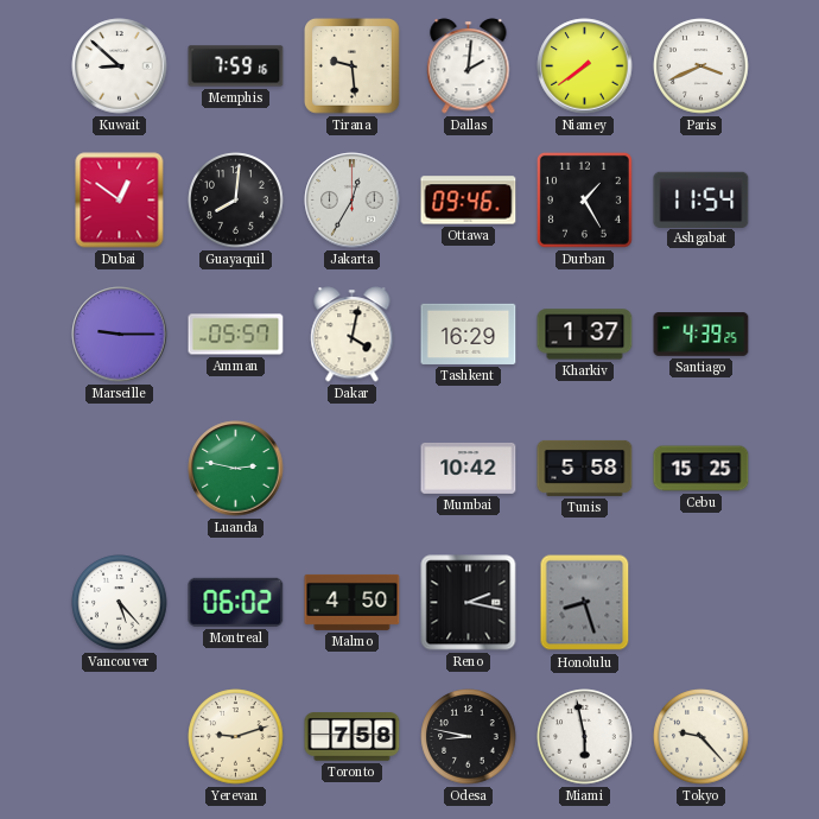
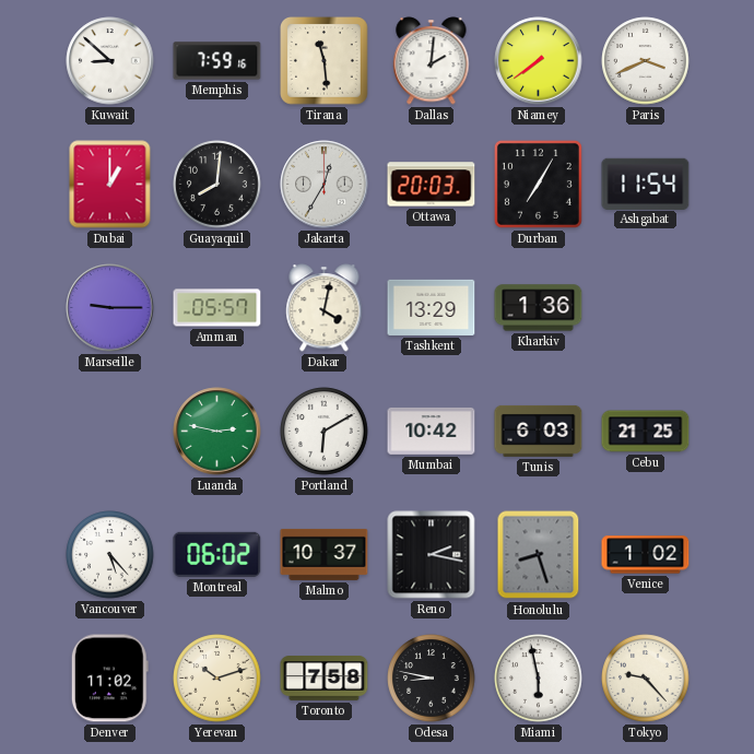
Tirana: 9:29 -> 11:29
Dubai: 12:51 -> 1:00
Ottawa: 09:46 -> 20:03
Durban: 1:25 -> 7:05
Tashkent: 16:29 -> 13:29
Kharkiv: 1:37 -> 1:36
Santiago: 4:39 -> none
Portland: none -> 6:10
Tunis: 5:58 -> 6:03
Cebu: 15:25 -> 21:25
Malmo: 4:50 -> 10:37
Venice: none -> 1:02
Denver: none -> 11:02
Yerevan: 9:12 -> 10:12
